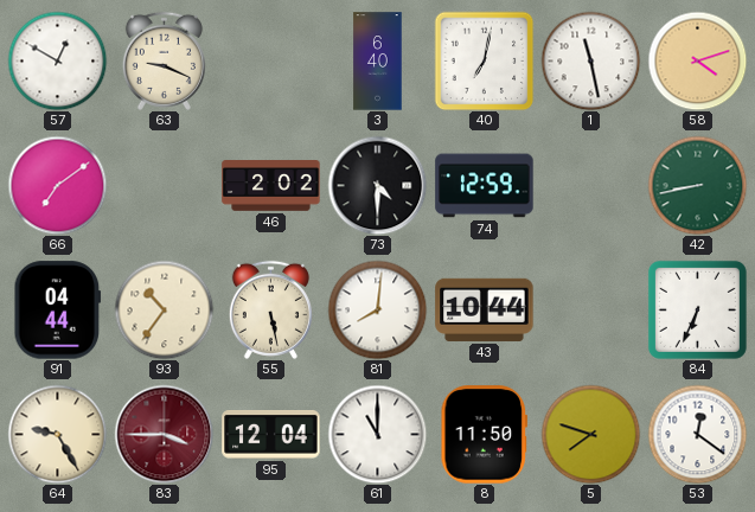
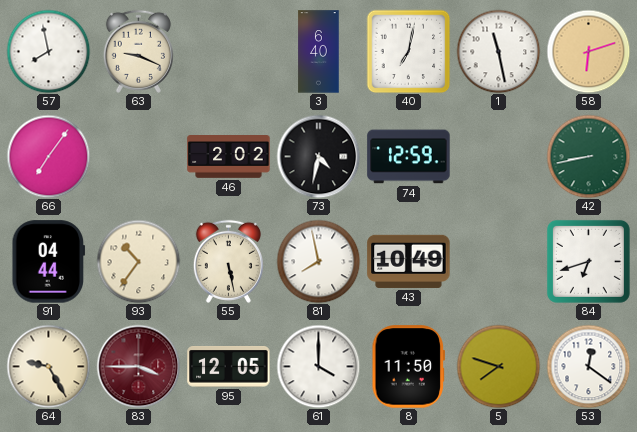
57: 12:50 -> 7:58
58: 4:12 -> 6:12
66: 7:09 -> 7:06
73: 4:30 -> 4:32
81: 8:01 -> 7:58
43: 10:44 -> 10:49
84: 6:34 -> 6:42
95: 12:04 -> 12:05
61: 11:00 -> 4:00
